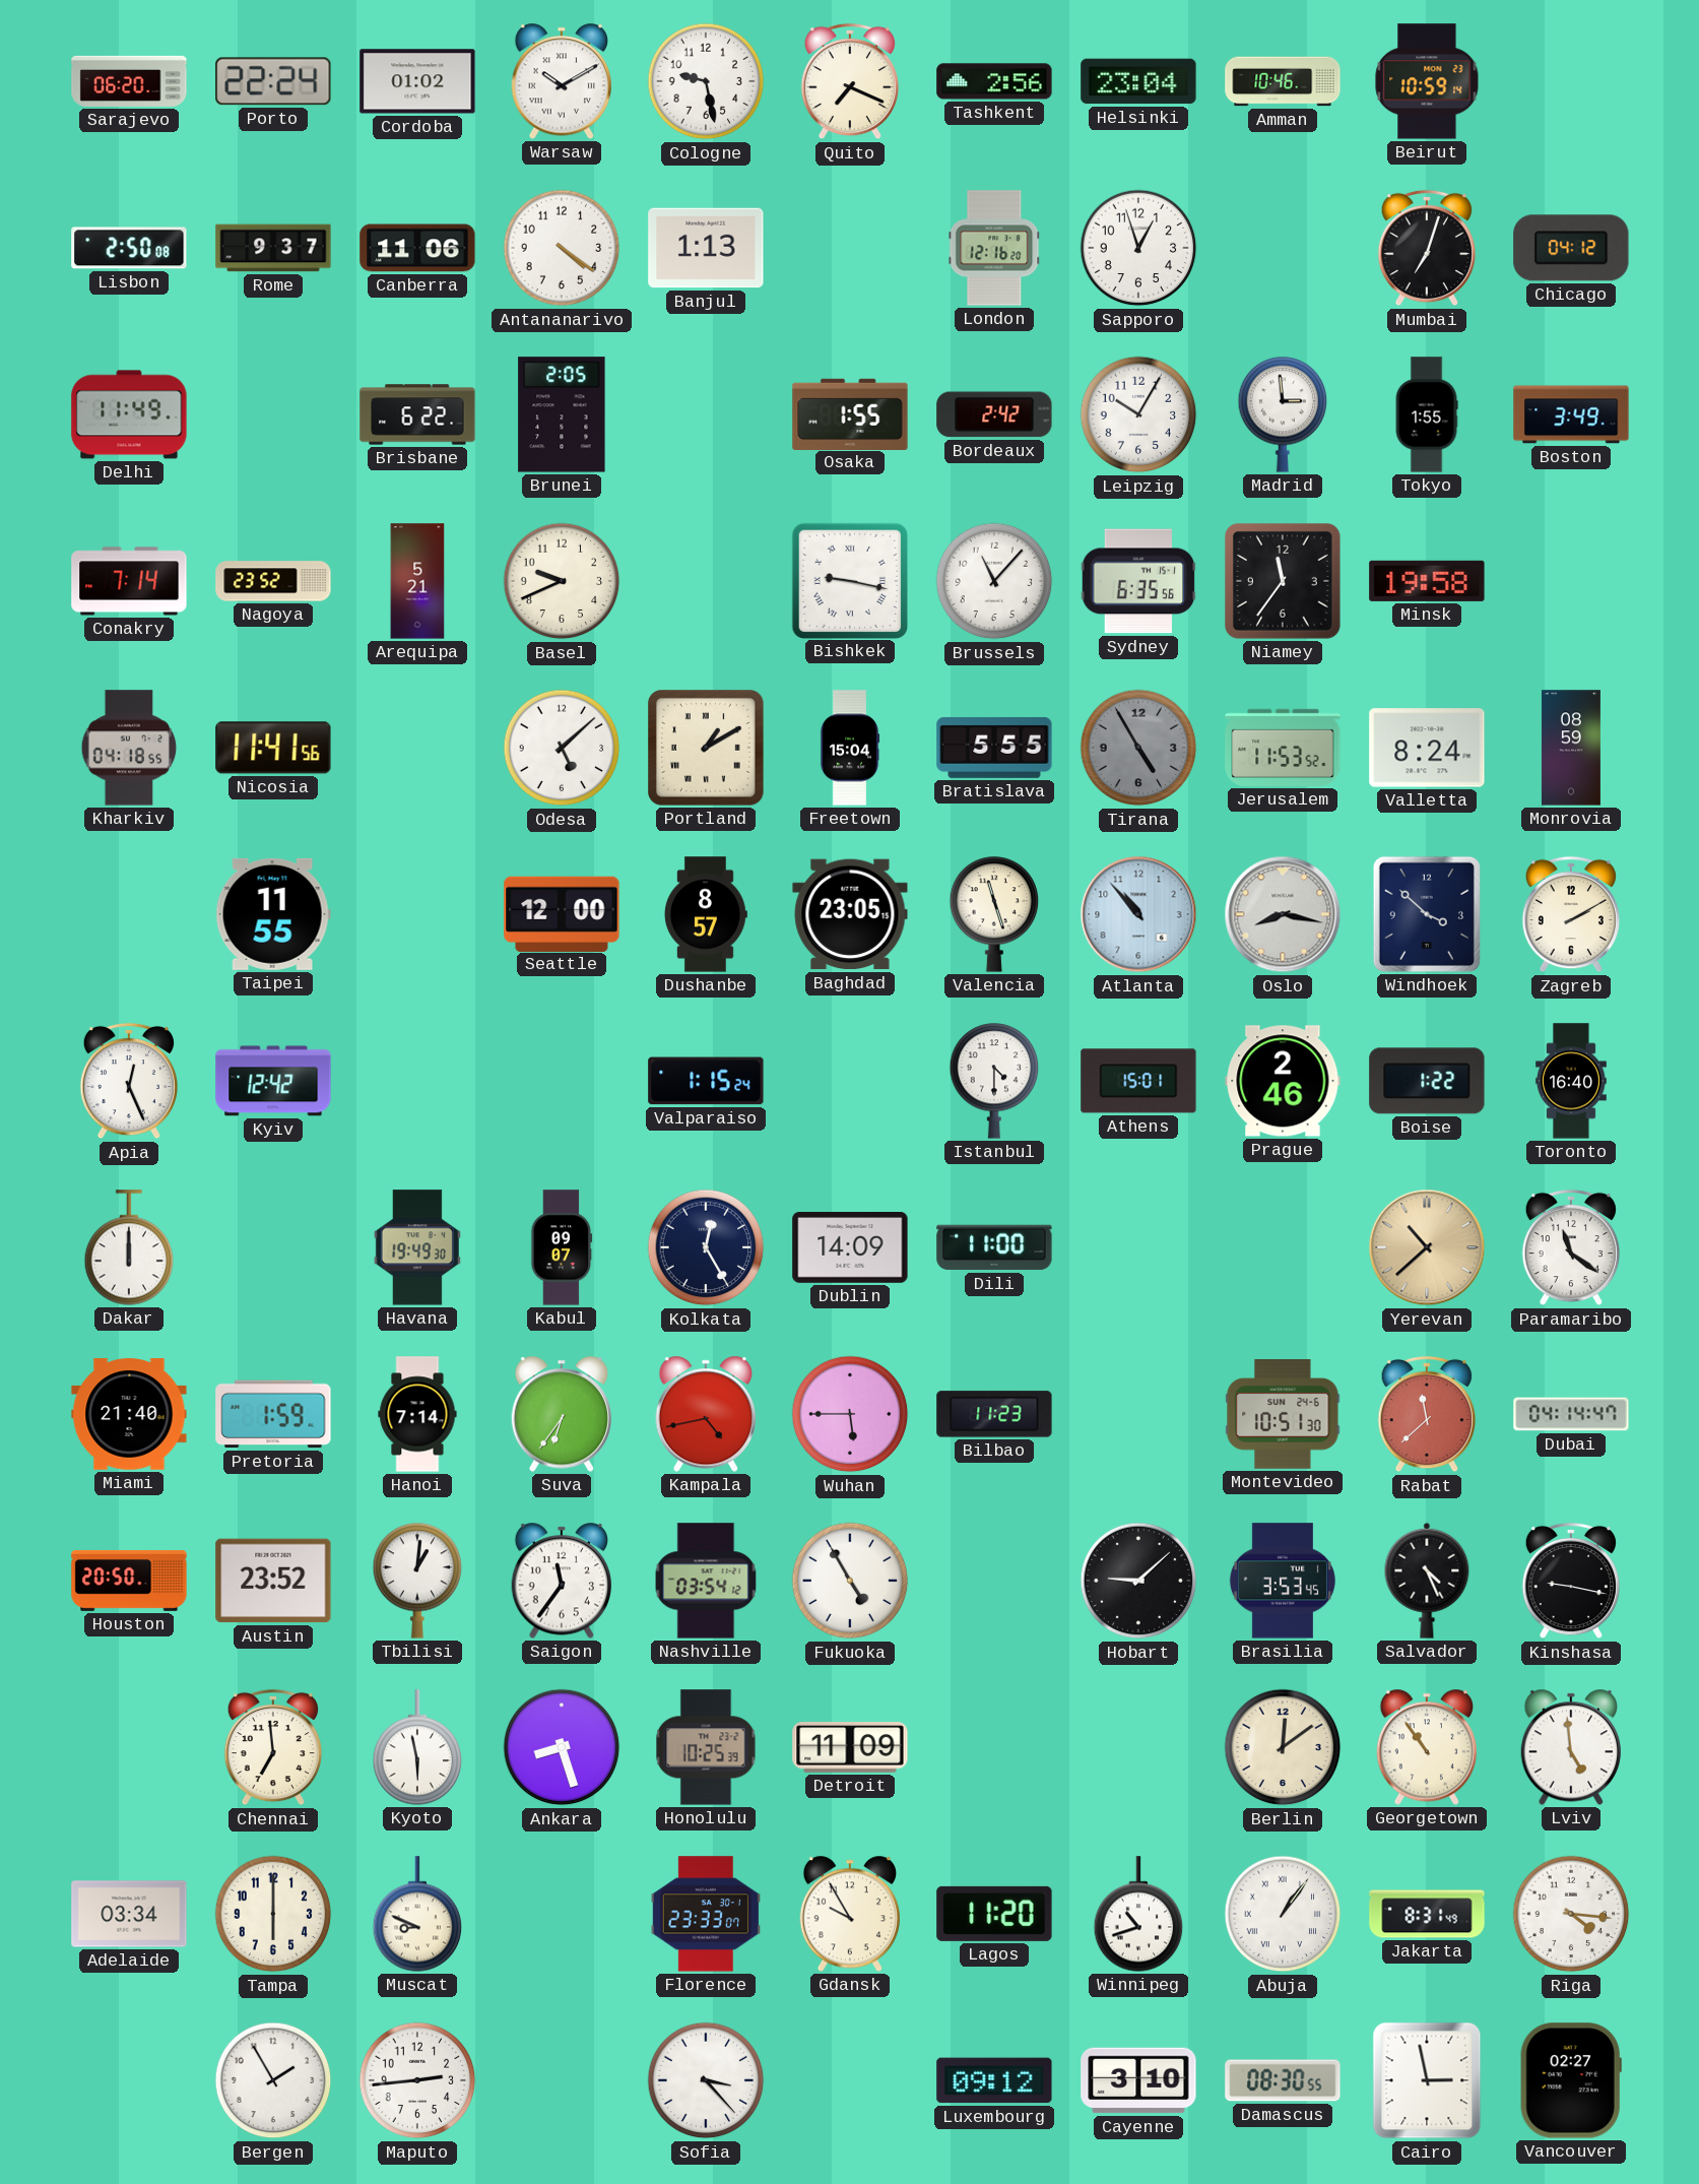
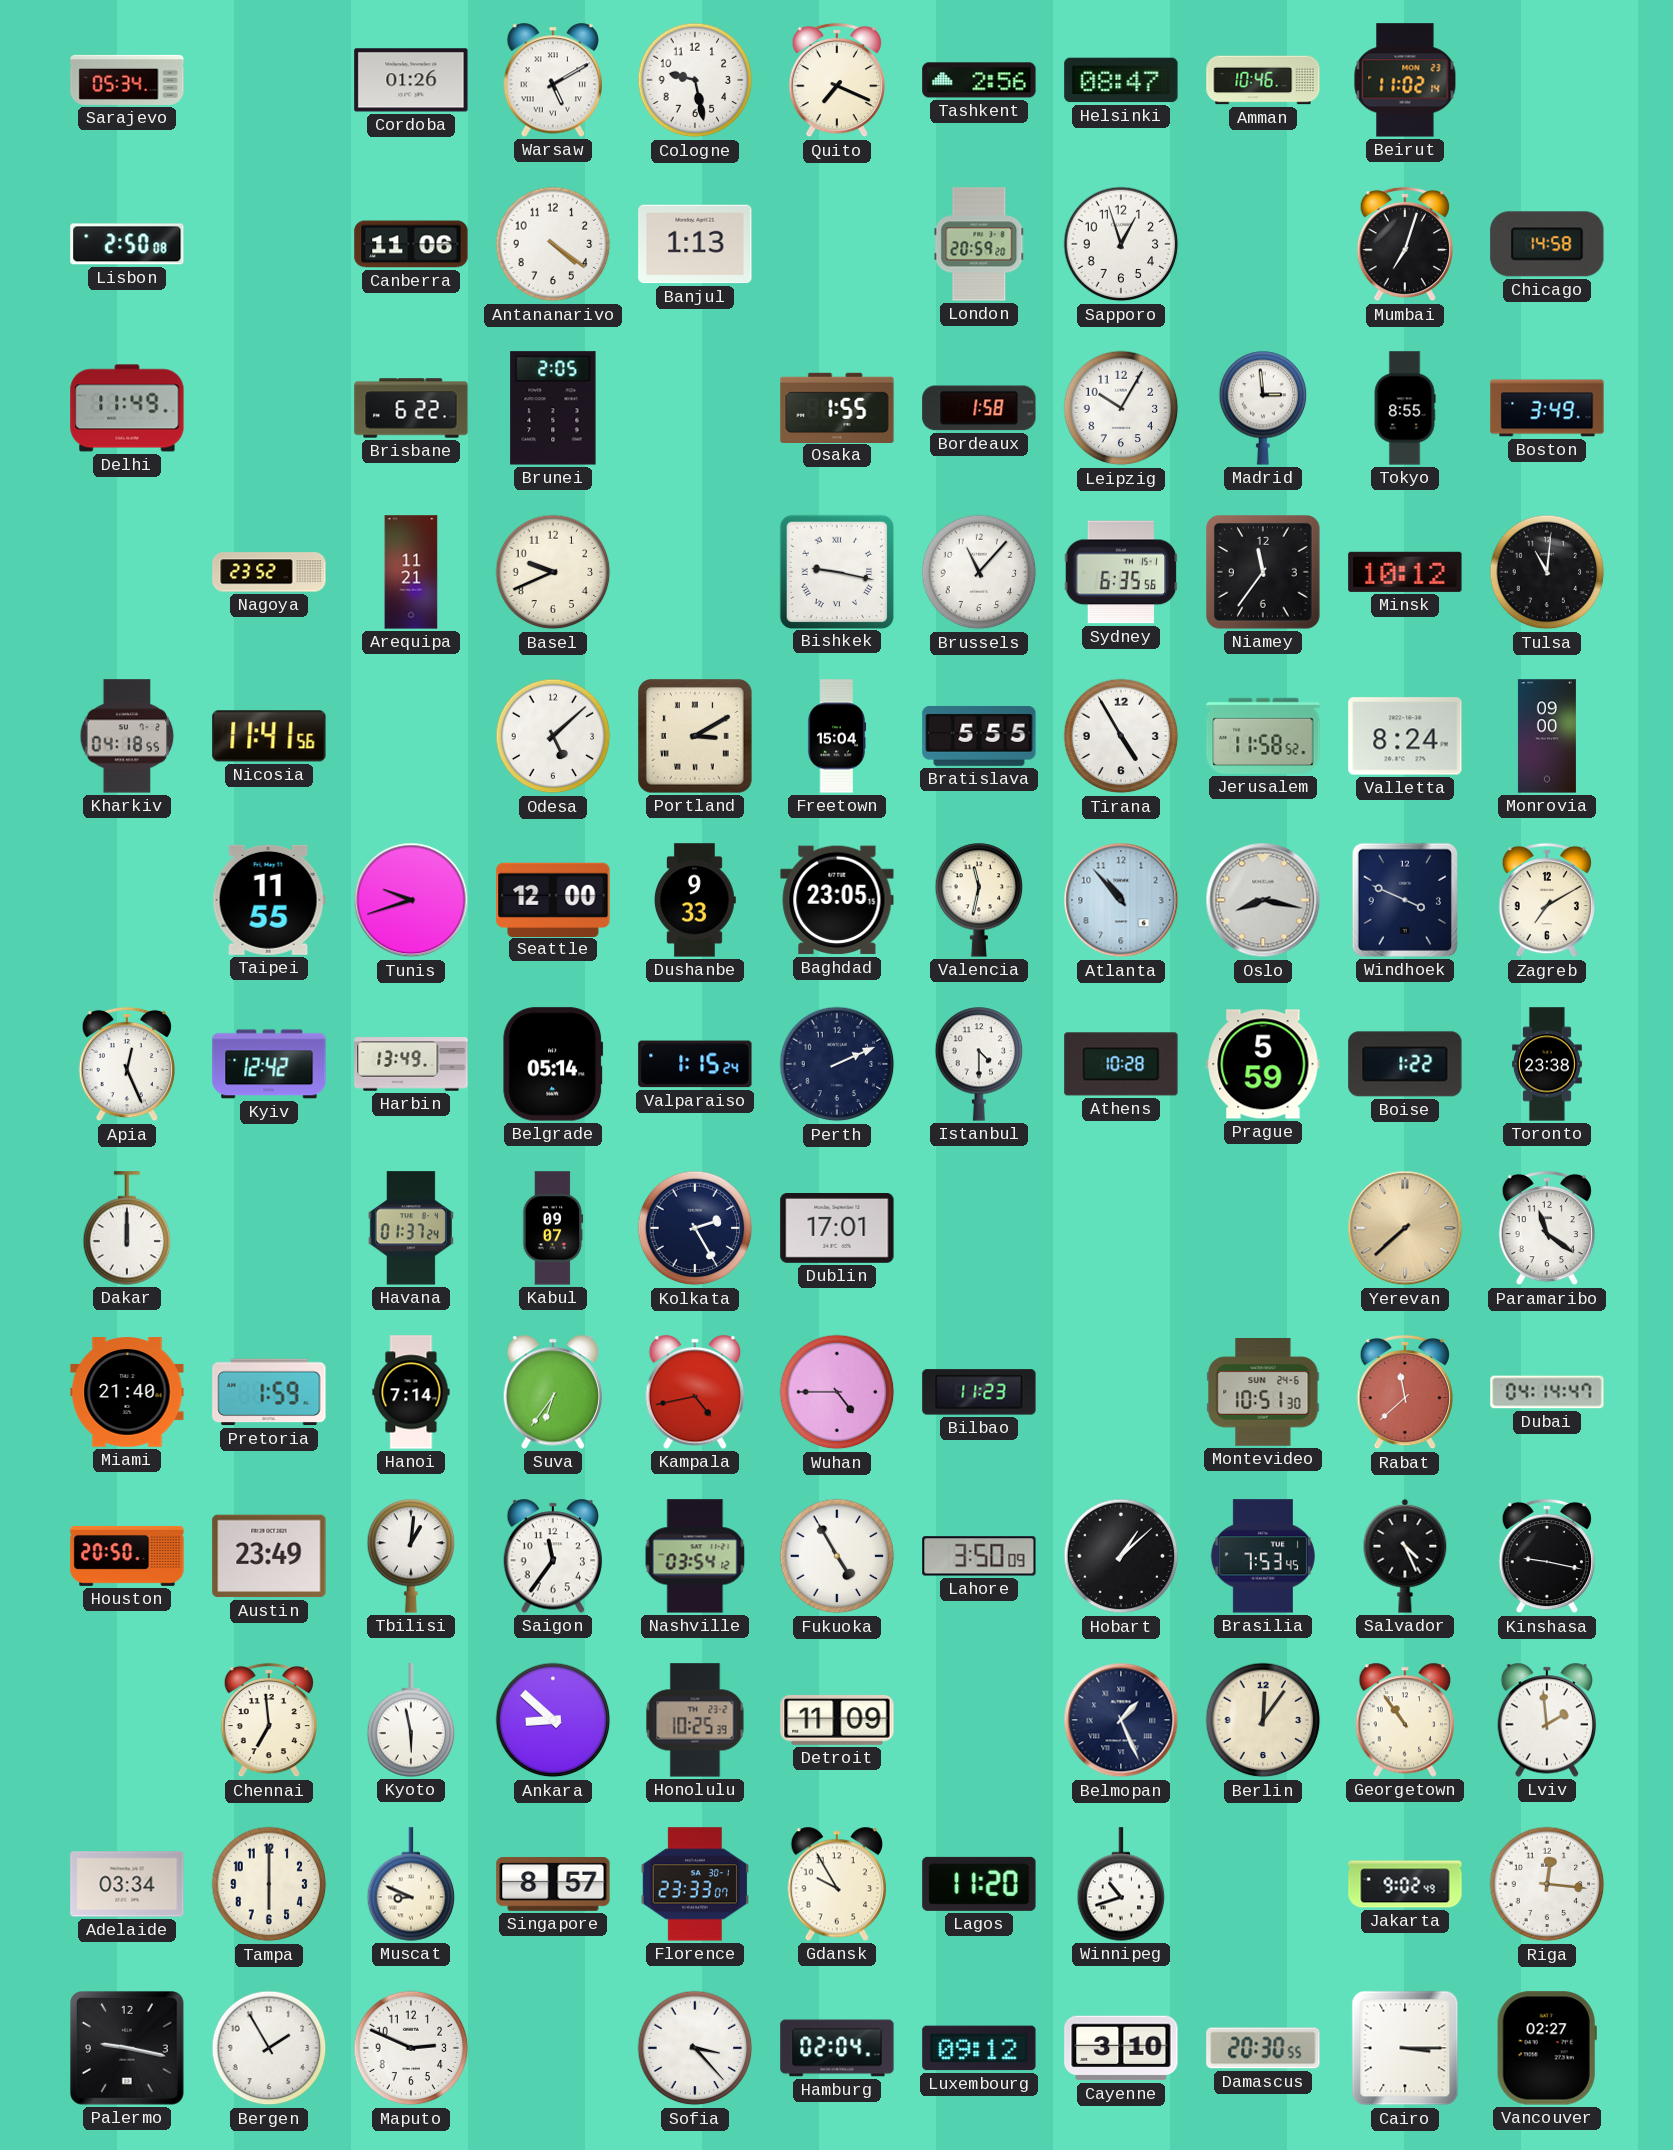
Sarajevo: 06:20 -> 05:34
Porto: 22:24 -> none
Cordoba: 01:02 -> 01:26
Warsaw: 10:10 -> 5:10
Helsinki: 23:04 -> 08:47
Beirut: 10:59 -> 11:02
Rome: 9:37 -> none
London: 12:16 -> 20:59
Chicago: 04:12 -> 14:58
Bordeaux: 2:42 -> 1:58
Tokyo: 1:55 -> 8:55
Conakry: 7:14 -> none
Arequipa: 5:21 -> 11:21
Minsk: 19:58 -> 10:12
Tulsa: none -> 11:01
Portland: 1:10 -> 3:10
Tirana dial: grey -> white
Jerusalem: 11:53 -> 11:58
Monrovia: 08:59 -> 09:00
Tunis: none -> 9:42
Dushanbe: 8:57 -> 9:33
Valencia: 11:27 -> 11:32
Windhoek: 3:52 -> 3:49
Zagreb: 2:10 -> 7:10
Harbin: none -> 13:49
Belgrade: none -> 05:14
Perth: none -> 2:11
Athens: 15:01 -> 10:28
Prague: 2:46 -> 5:59
Toronto: 16:40 -> 23:38
Havana: 19:49 -> 01:37
Kolkata: 12:25 -> 2:25
Dublin: 14:09 -> 17:01
Dili: 11:00 -> none
Yerevan: 10:38 -> 7:38
Wuhan: 5:45 -> 4:45
Austin: 23:52 -> 23:49
Lahore: none -> 3:50
Hobart: 9:08 -> 1:08
Brasilia: 3:53 -> 7:53
Ankara: 8:27 -> 8:52
Belmopan: none -> 1:26
Berlin: 12:09 -> 12:06
Lviv: 4:59 -> 1:59
Singapore: none -> 8:57
Abuja: 1:06 -> none
Jakarta: 8:31 -> 9:02
Riga: 4:16 -> 12:16
Palermo: none -> 9:17
Maputo: 2:44 -> 2:49
Hamburg: none -> 02:04
Damascus: 08:30 -> 20:30
Cairo: 2:58 -> 3:15
